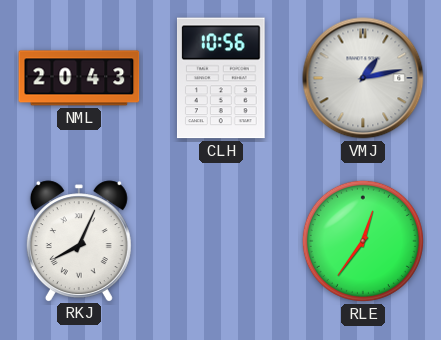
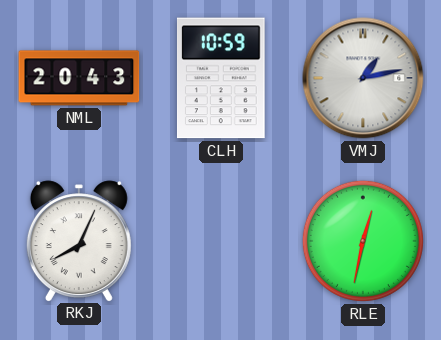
CLH: 10:56 -> 10:59
RLE: 12:36 -> 12:32
